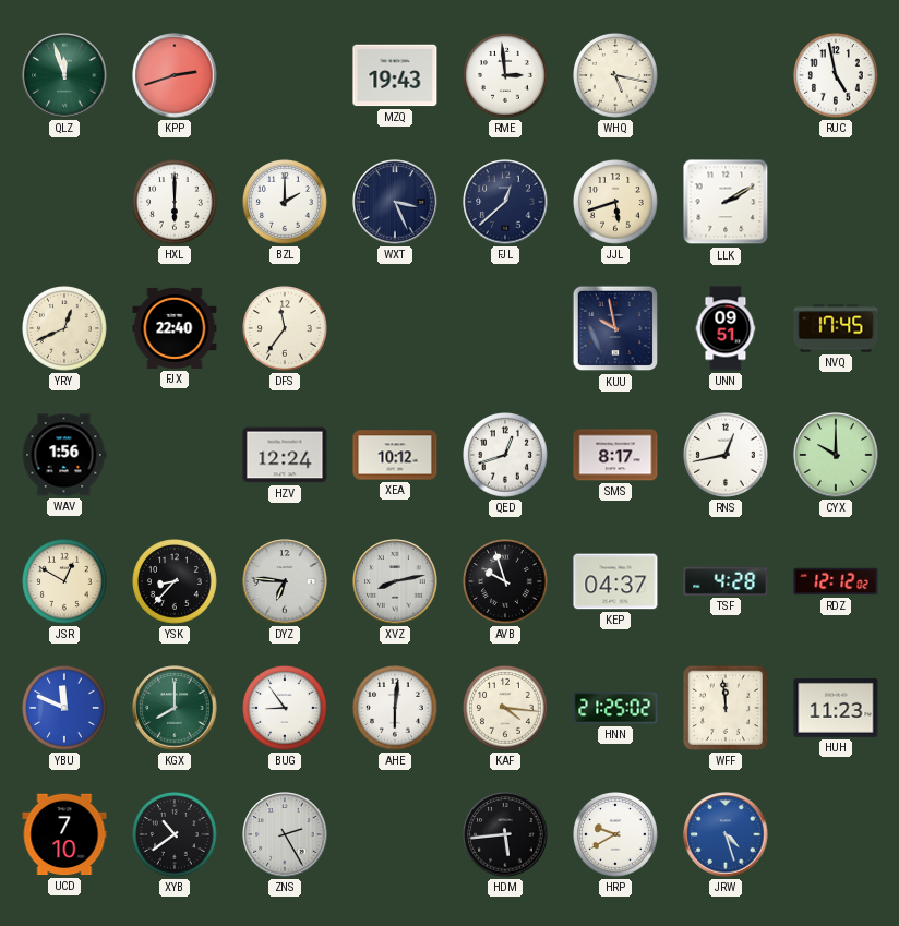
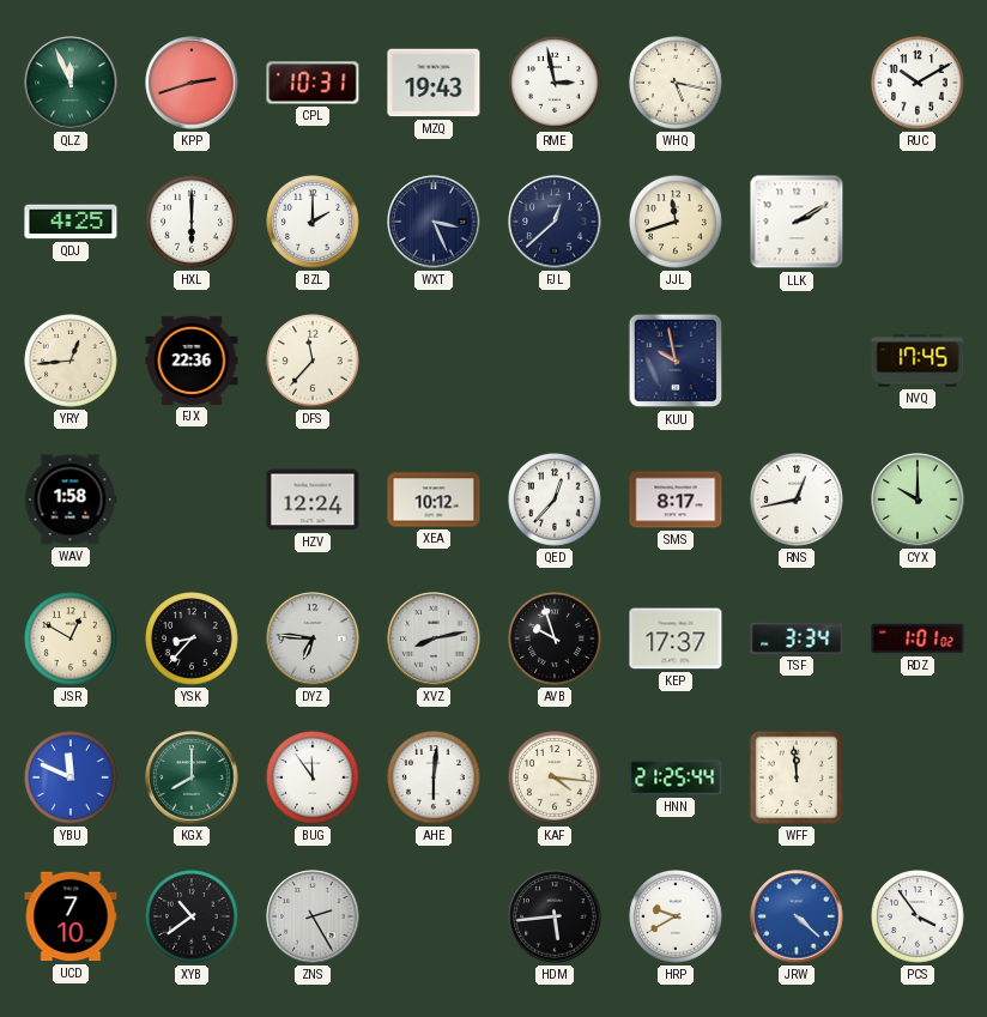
QLZ: 11:57 -> 11:56
CPL: none -> 10:31
RME: 2:59 -> 2:58
RUC: 4:58 -> 10:10
QDJ: none -> 4:25
JJL: 5:42 -> 11:42
YRY: 12:41 -> 12:44
FJX: 22:40 -> 22:36
DFS: 11:36 -> 11:37
UNN: 09:51 -> none
WAV: 1:56 -> 1:58
QED: 12:42 -> 12:37
KEP: 04:37 -> 17:37
TSF: 4:28 -> 3:34
RDZ: 12:12 -> 1:01
BUG: 8:54 -> 11:54
HNN: 21:25:02 -> 21:25:44
HUH: 11:23 -> none
JRW: 4:27 -> 4:22
PCS: none -> 3:54
